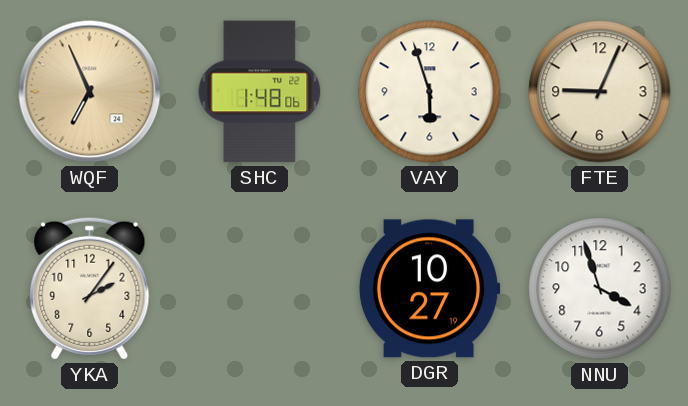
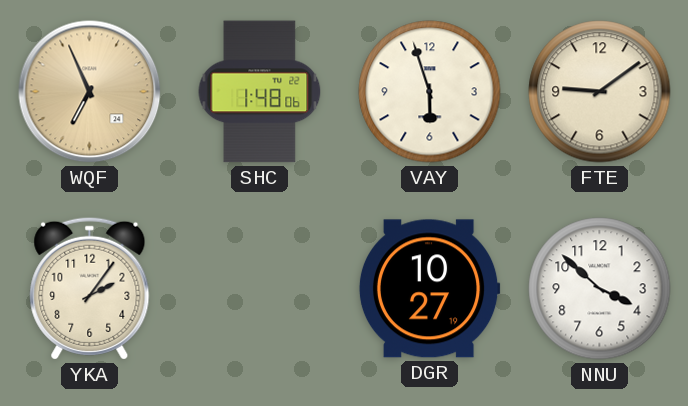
FTE: 9:04 -> 9:09
NNU: 3:57 -> 3:52
